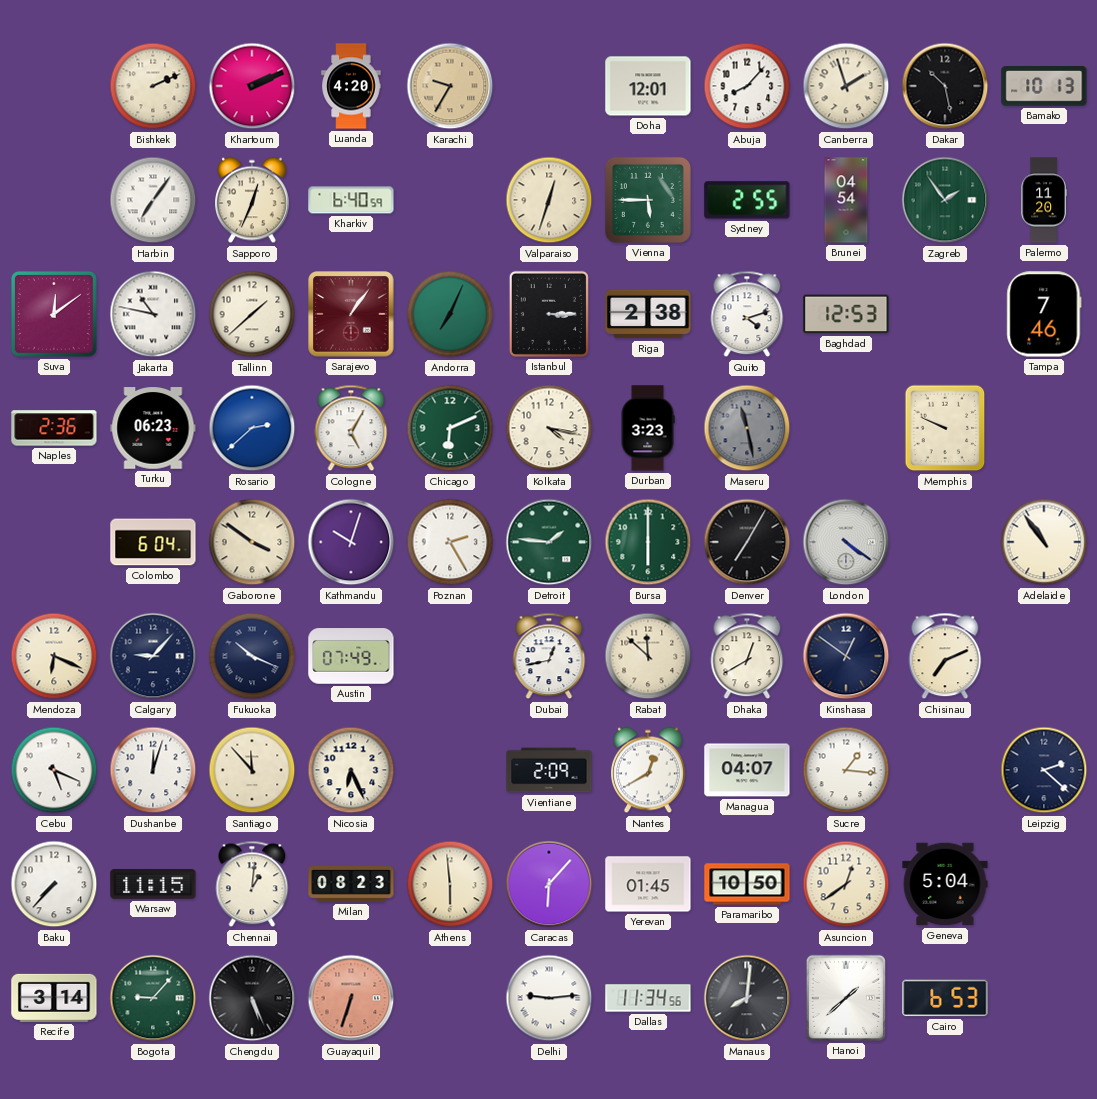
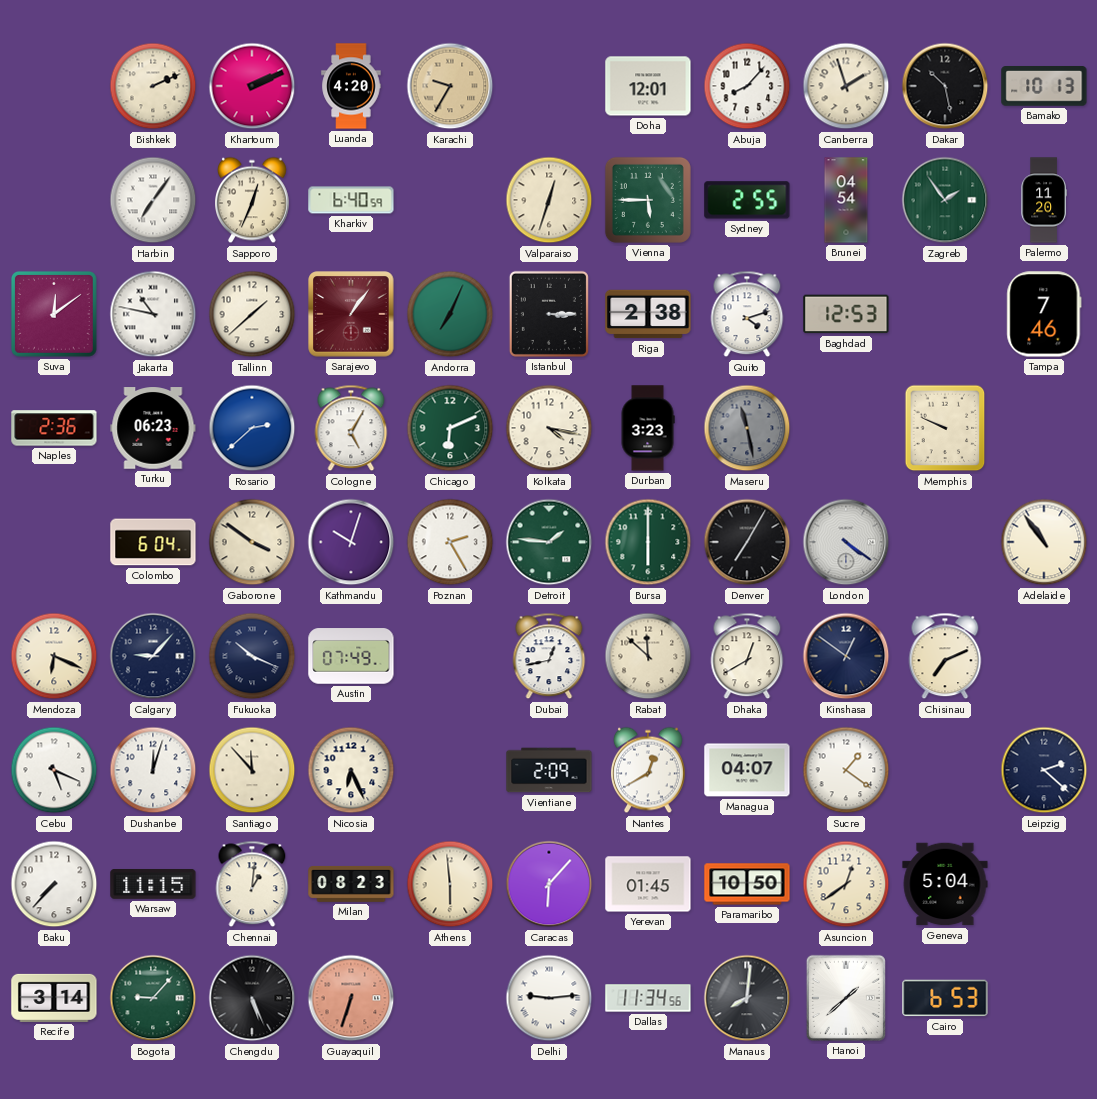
Sucre: 1:16 -> 1:21
